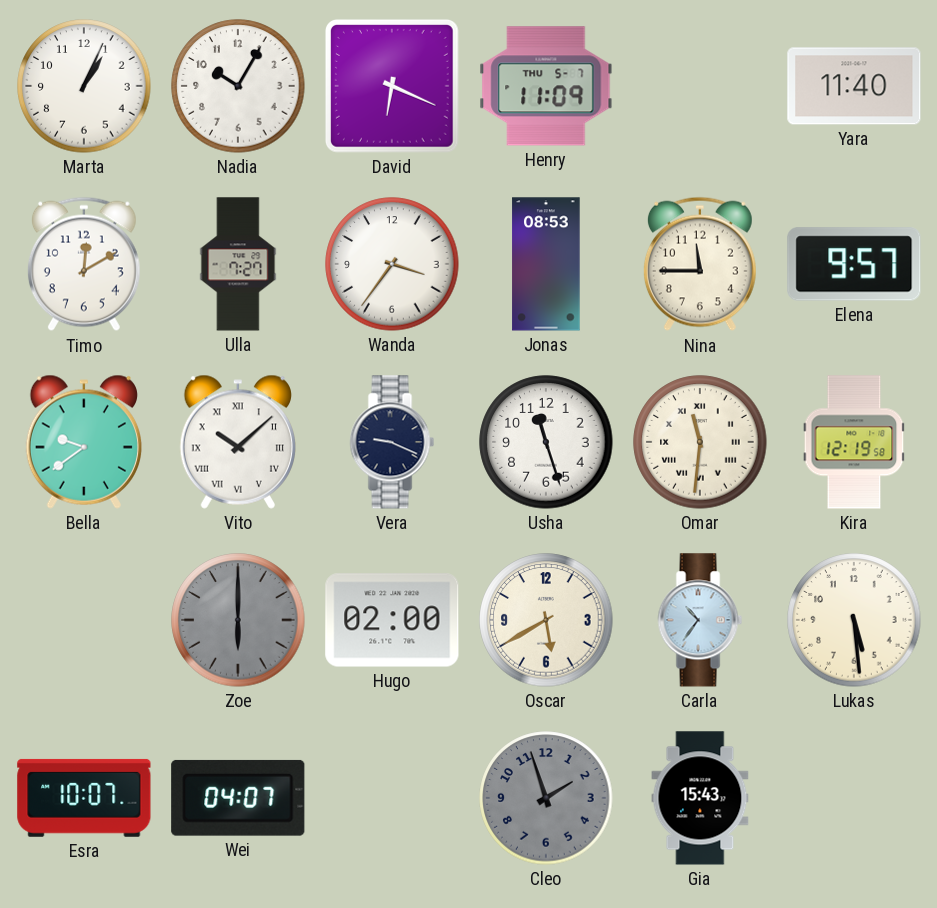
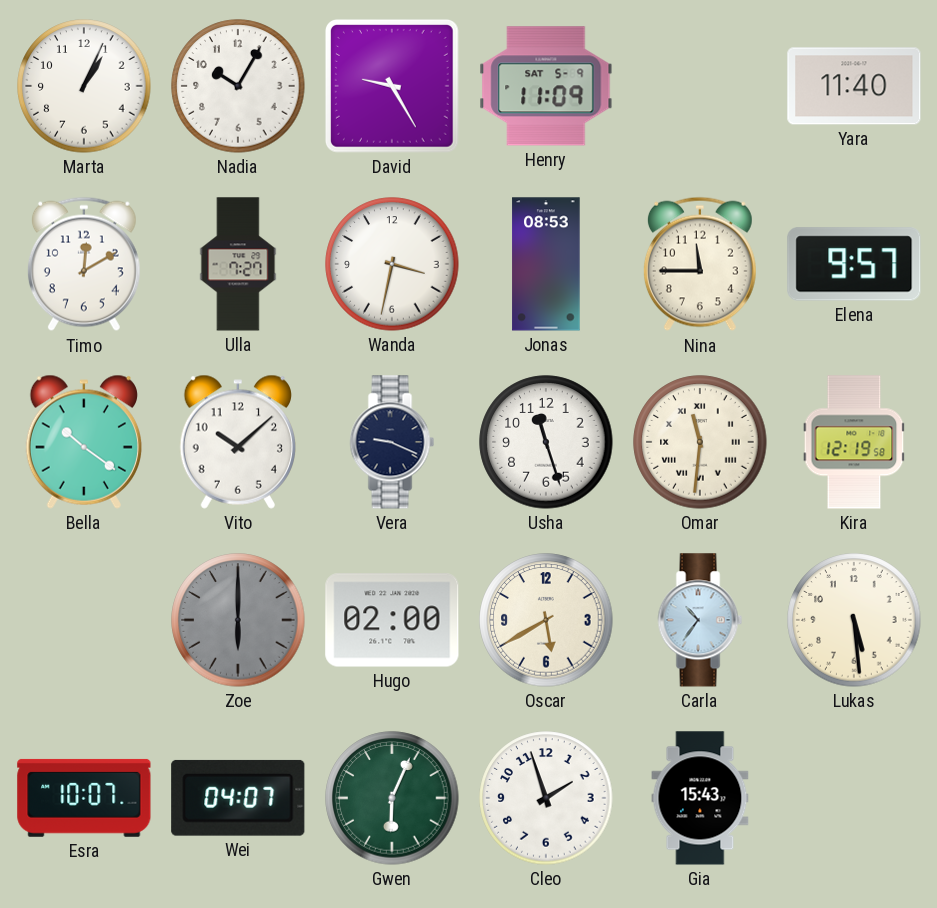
David: 6:19 -> 9:25
Henry date: THU 5-7 -> SAT 5-9
Wanda: 3:36 -> 3:32
Bella: 9:39 -> 10:21
Vito numerals: Roman -> Arabic
Gwen: none -> 6:04
Cleo dial: grey -> white
